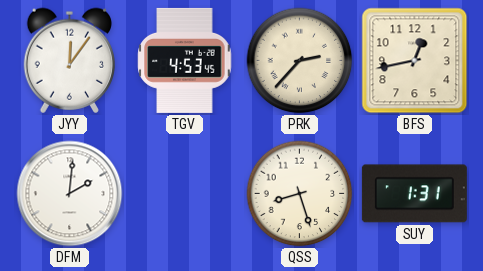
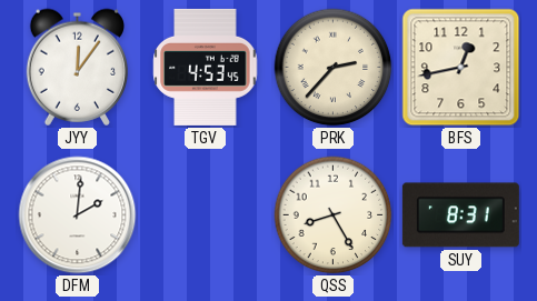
QSS: 8:27 -> 8:25
SUY: 1:31 -> 8:31
